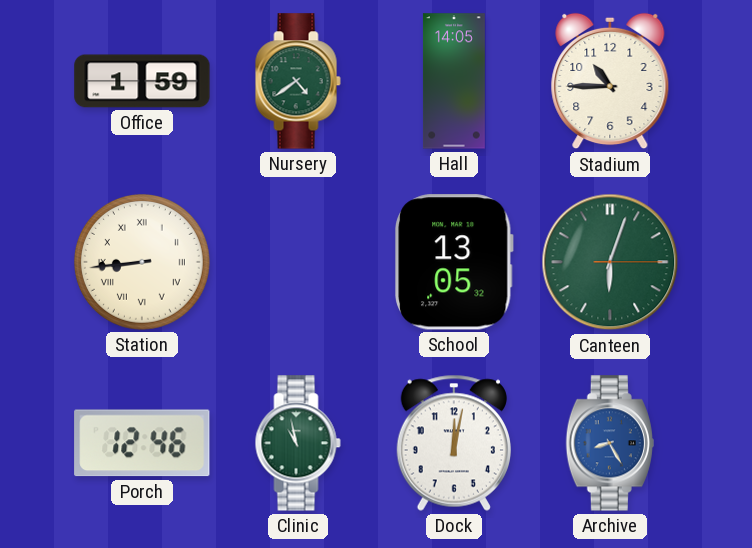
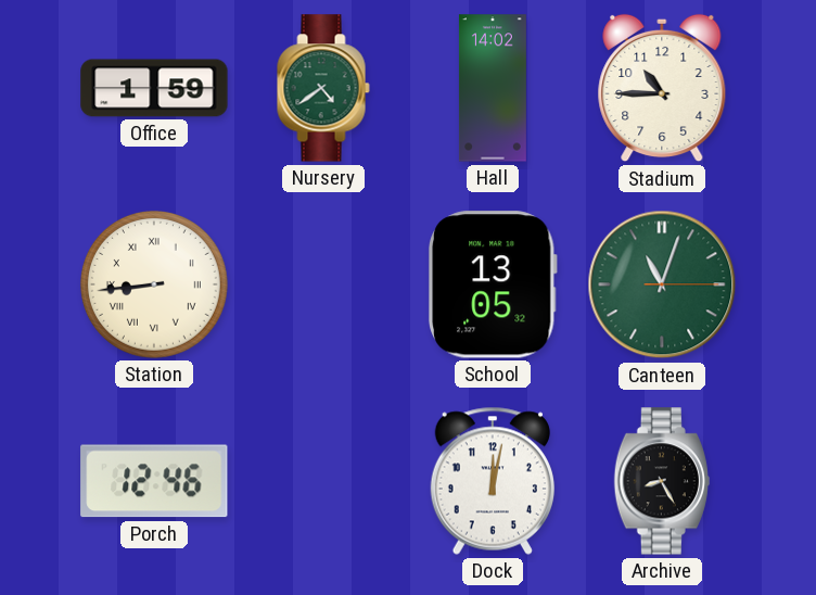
Hall: 14:05 -> 14:02
Canteen: 6:03 -> 11:03
Clinic: 10:58 -> none
Archive dial: blue -> black
